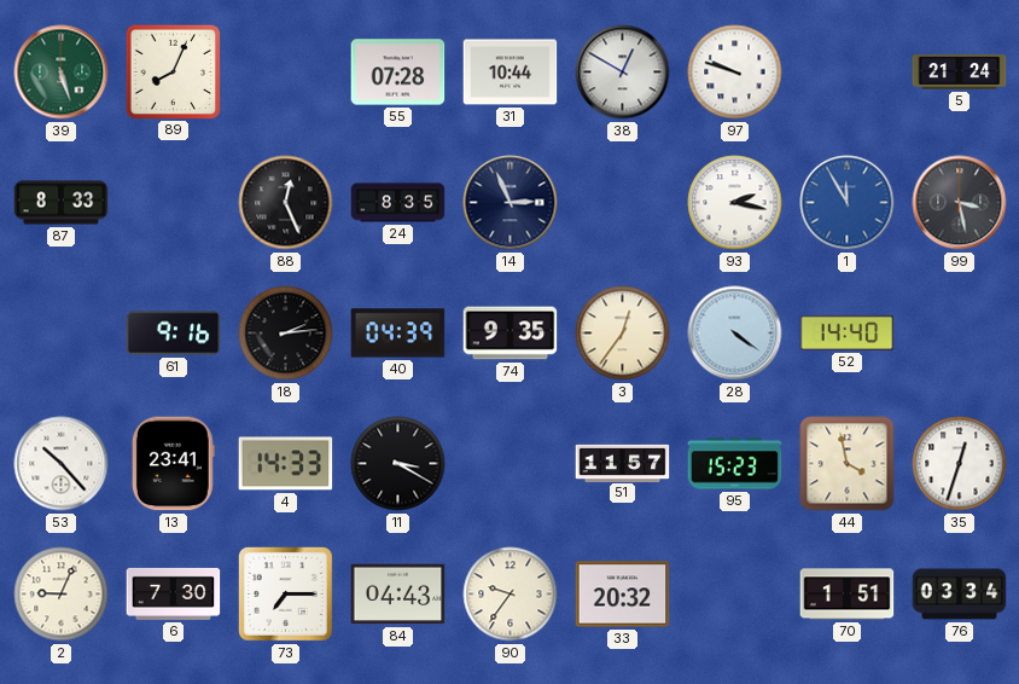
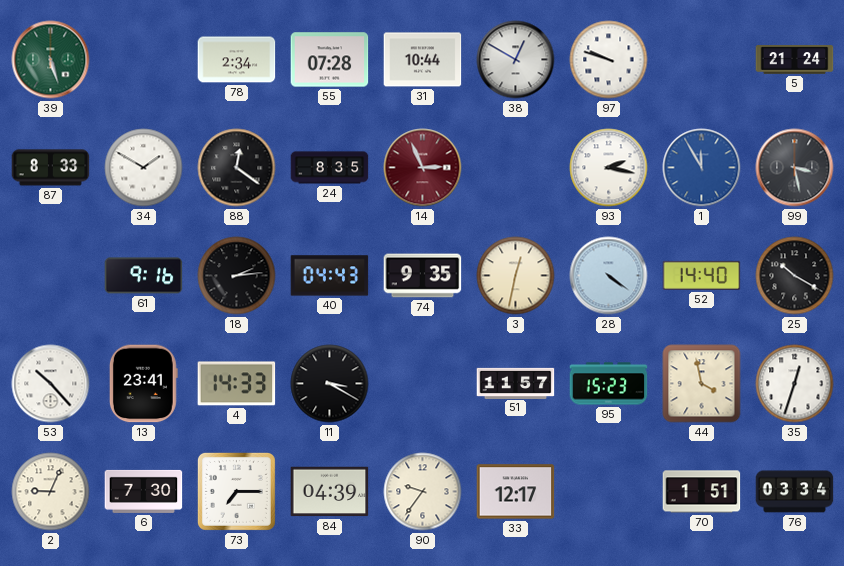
89: 8:04 -> none
78: none -> 2:34
34: none -> 1:50
88: 12:26 -> 12:21
14 dial: navy -> burgundy
40: 04:39 -> 04:43
3: 12:36 -> 12:32
25: none -> 10:20
84: 04:43 -> 04:39
33: 20:32 -> 12:17
